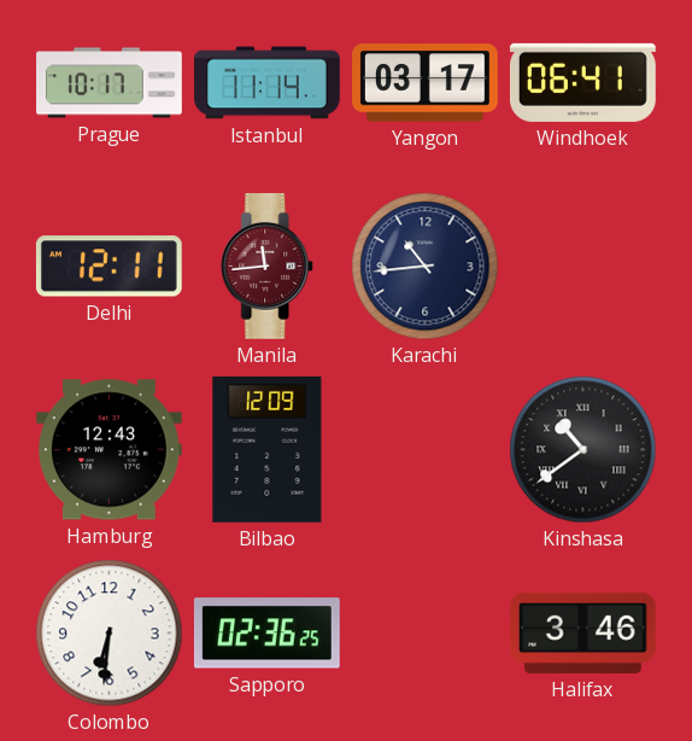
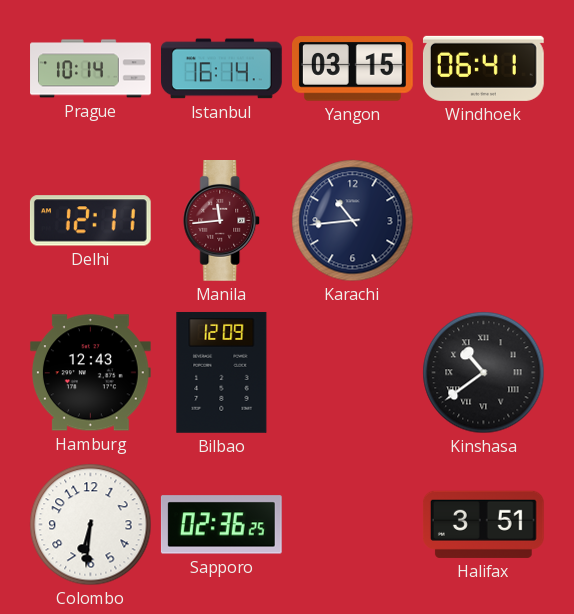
Prague: 10:17 -> 10:14
Istanbul: 11:14 -> 16:14
Yangon: 03:17 -> 03:15
Halifax: 3:46 -> 3:51
